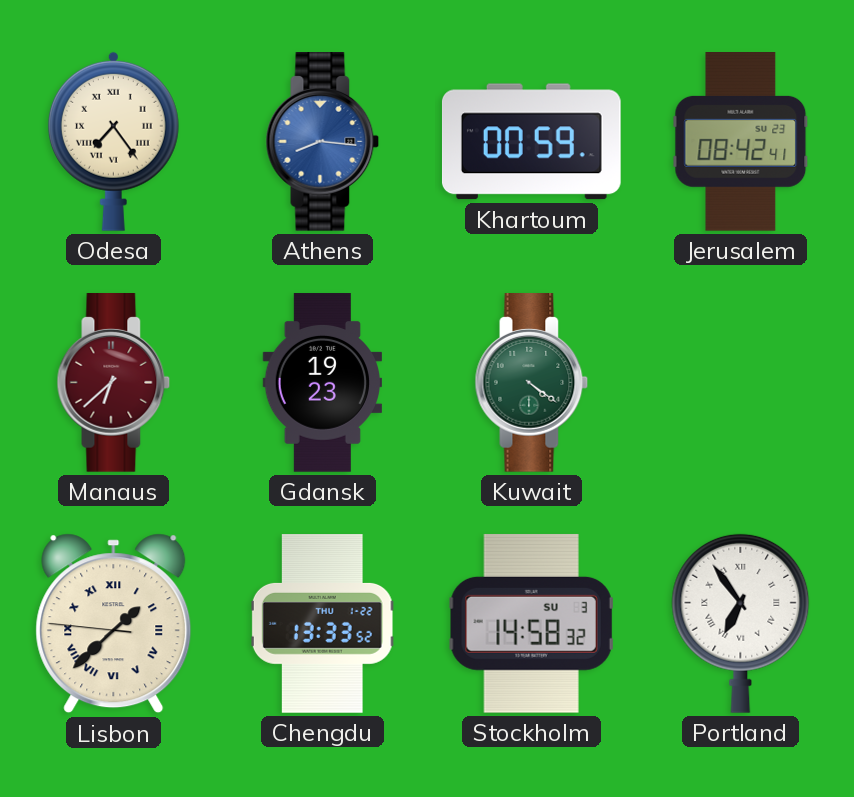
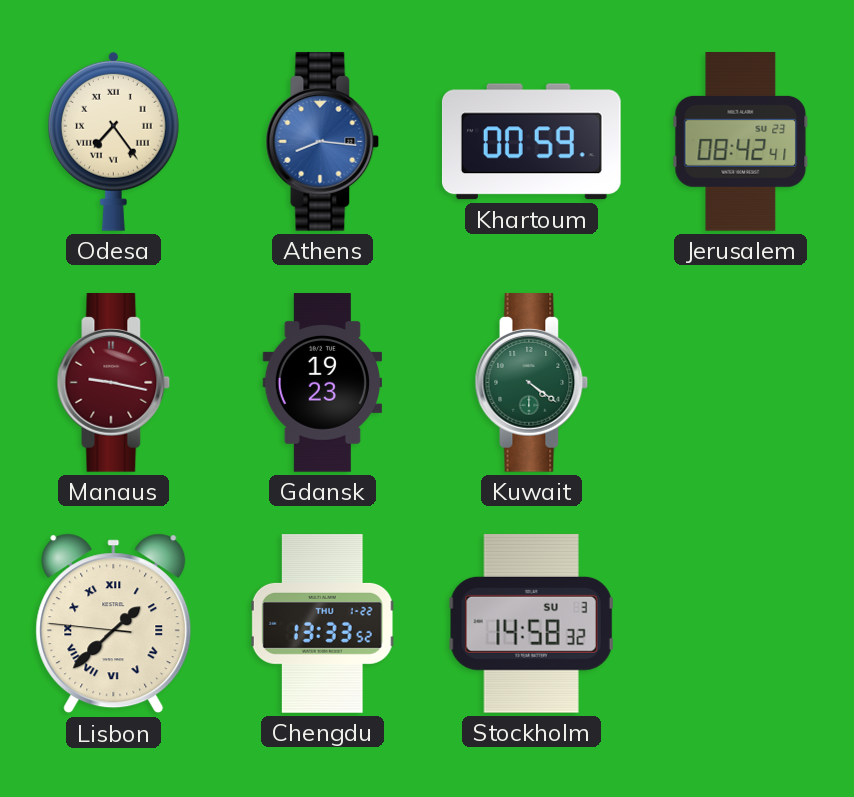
Manaus: 6:38 -> 9:17
Portland: 6:54 -> none
